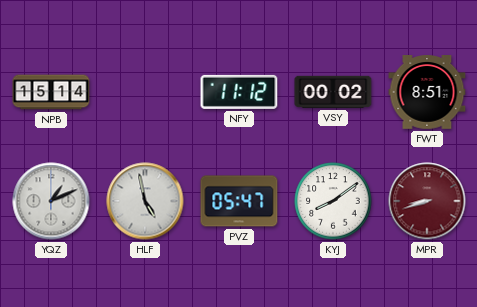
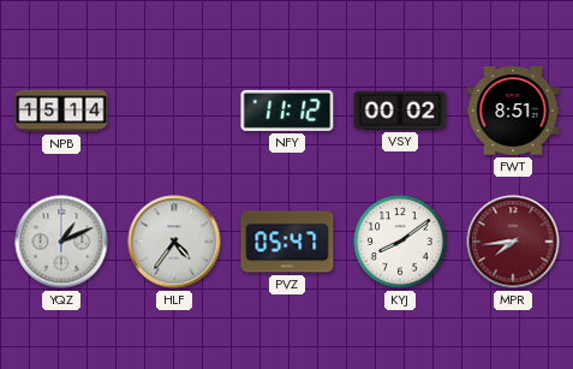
HLF: 4:58 -> 4:36
MPR: 8:42 -> 7:44
